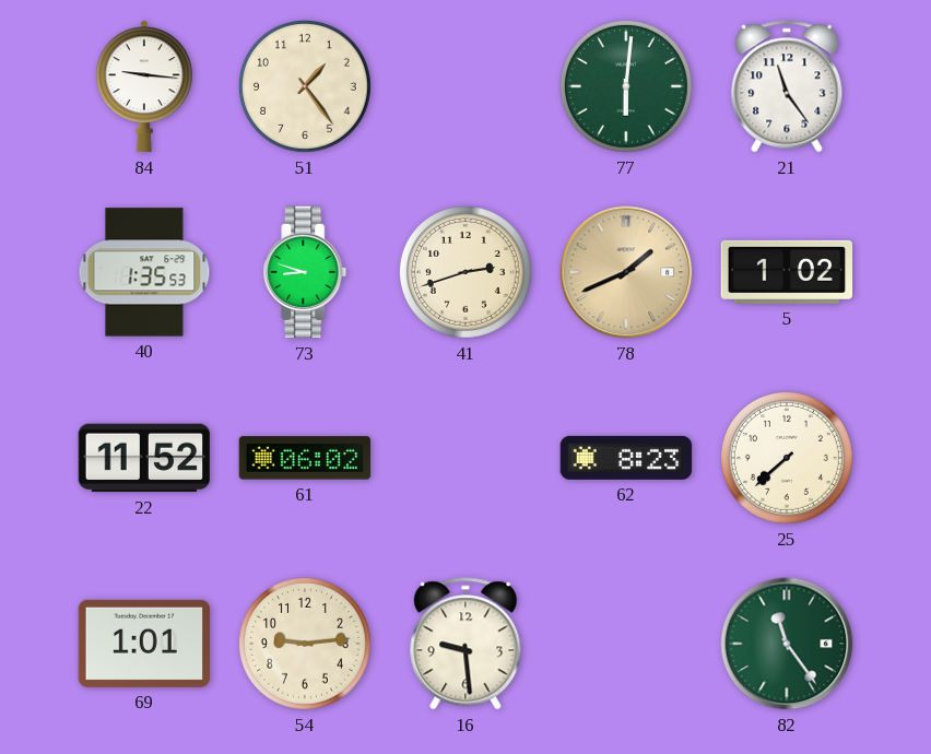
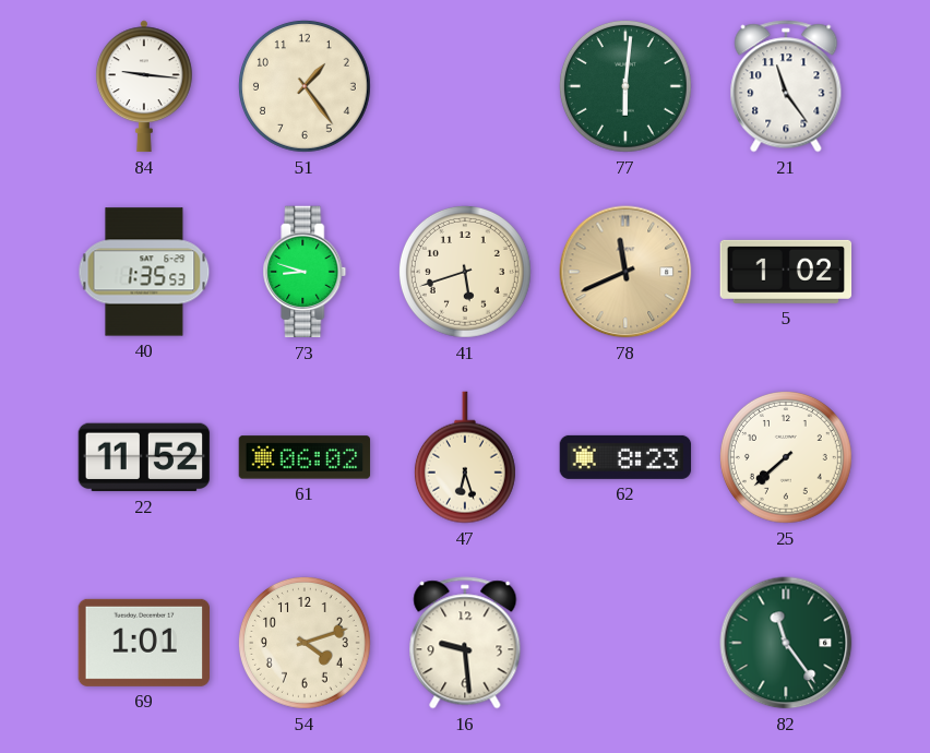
41: 2:42 -> 5:42
78: 1:41 -> 11:41
47: none -> 6:27
54: 9:14 -> 4:12
